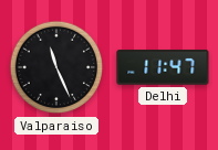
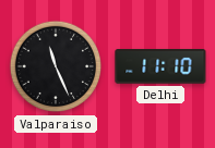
Delhi: 11:47 -> 11:10
